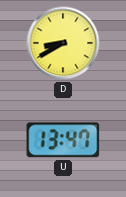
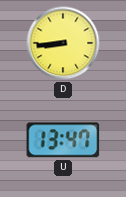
D: 8:40 -> 8:44
